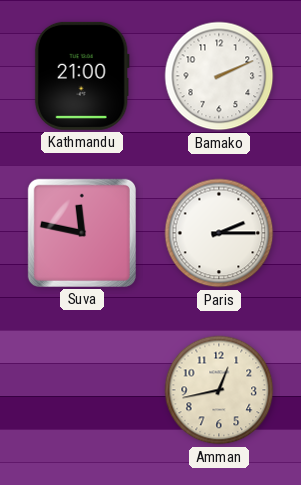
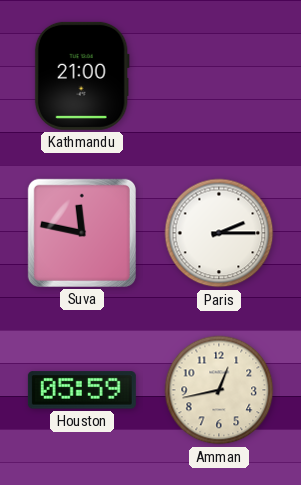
Bamako: 2:11 -> none
Houston: none -> 05:59
